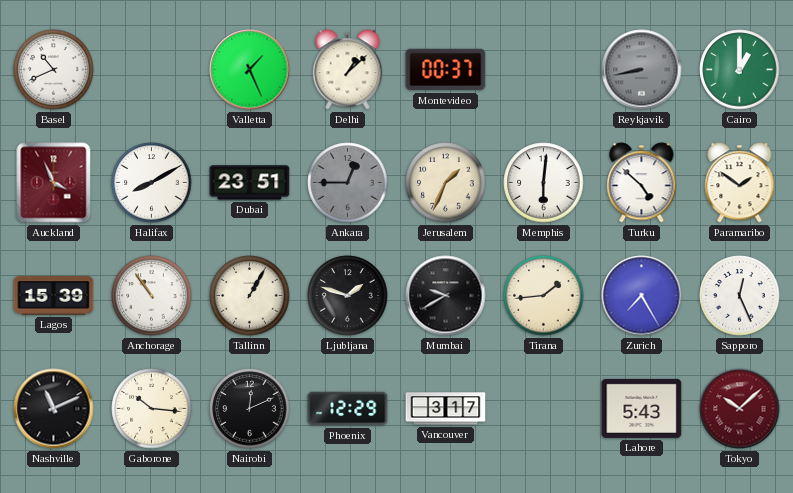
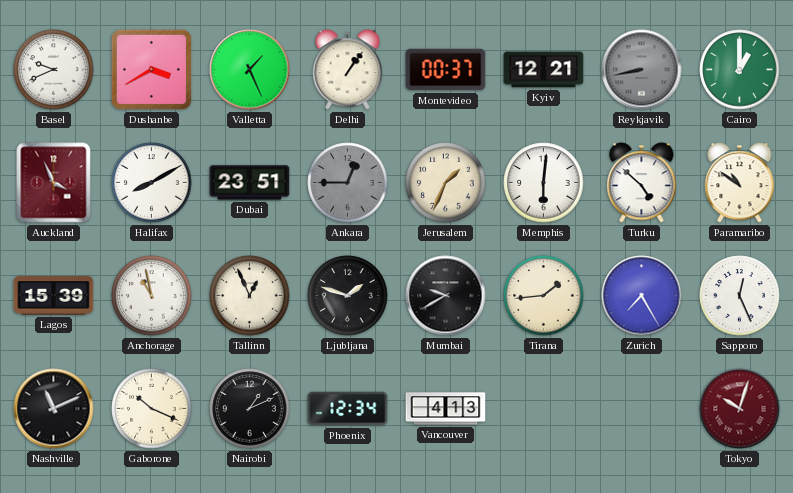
Basel: 10:41 -> 9:41
Dushanbe: none -> 3:40
Delhi: 1:08 -> 1:06
Kyiv: none -> 12:21
Paramaribo: 1:51 -> 10:51
Anchorage: 10:54 -> 10:58
Tallinn: 1:05 -> 12:56
Gaborone: 10:16 -> 10:19
Nairobi: 12:11 -> 1:11
Phoenix: 12:29 -> 12:34
Vancouver: 3:17 -> 4:13
Lahore: 5:43 -> none
Tokyo: 10:08 -> 10:03
